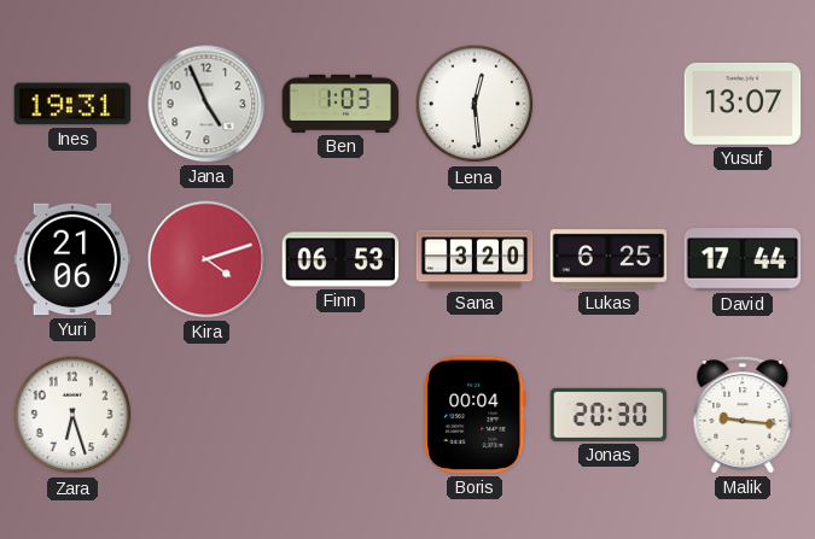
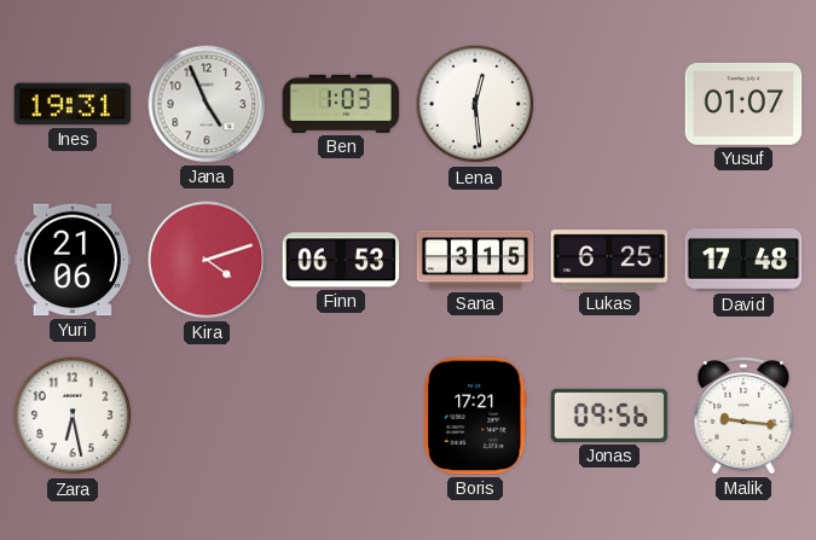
Yusuf: 13:07 -> 01:07
Sana: 3:20 -> 3:15
David: 17:44 -> 17:48
Zara: 6:27 -> 6:28
Boris: 00:04 -> 17:21
Jonas: 20:30 -> 09:56
